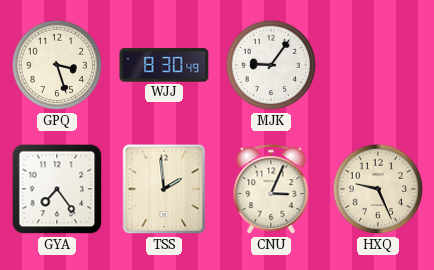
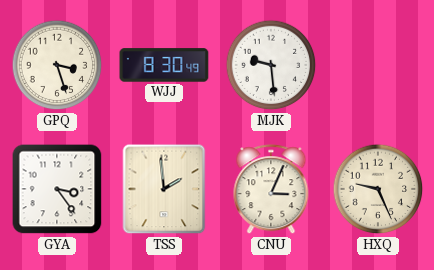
MJK: 9:06 -> 9:29
GYA: 7:24 -> 3:24
